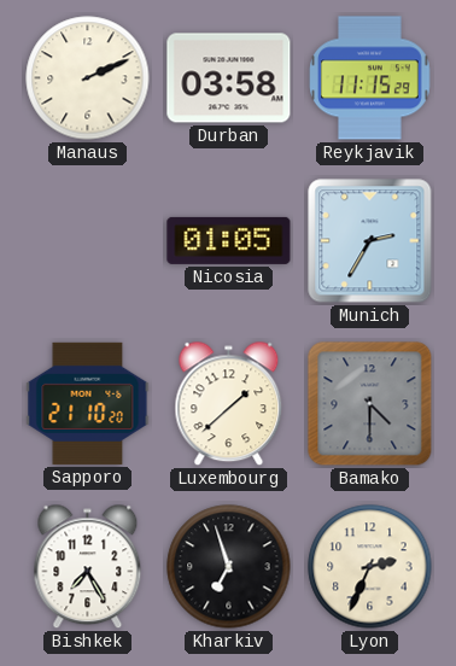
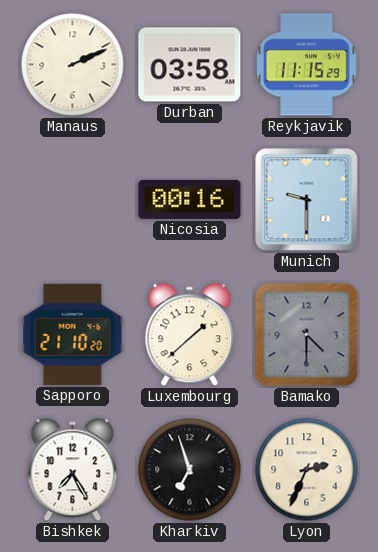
Nicosia: 01:05 -> 00:16
Munich: 2:35 -> 9:30
